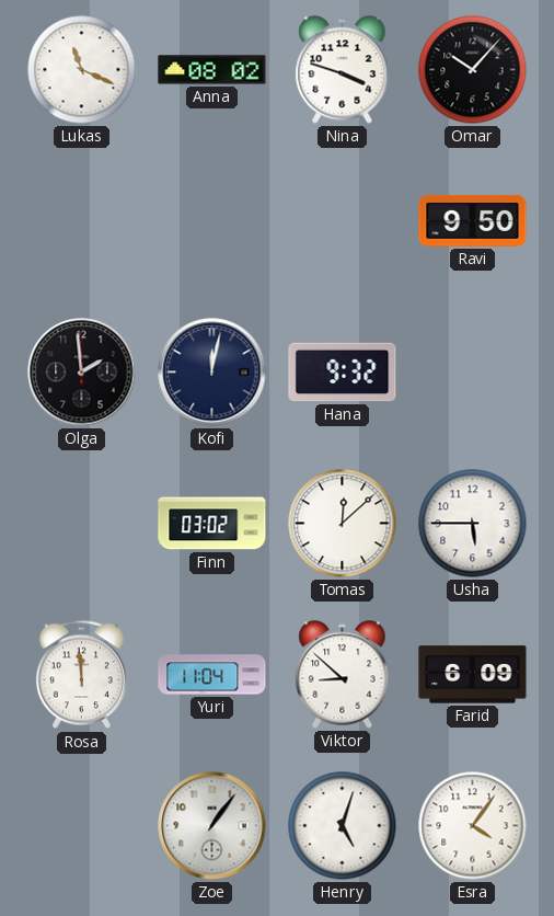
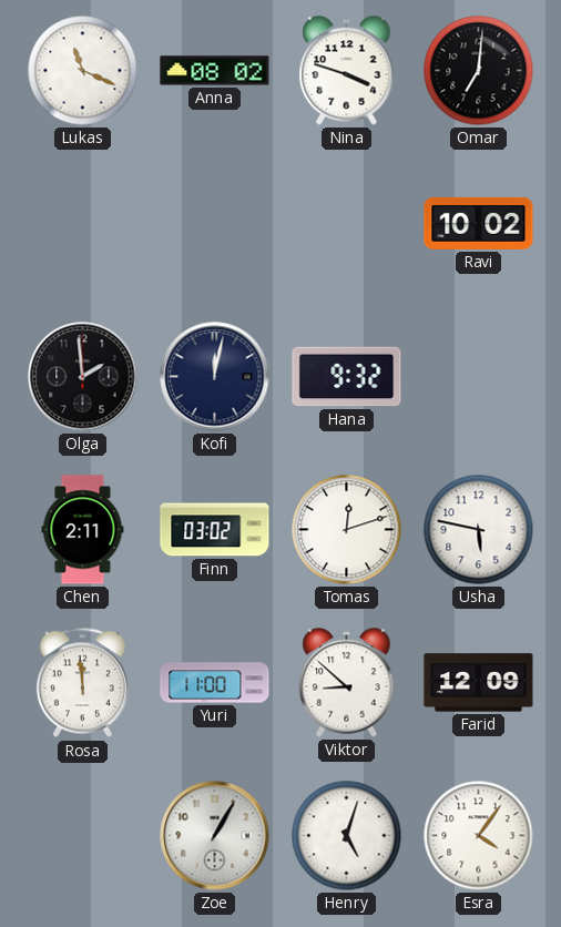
Omar: 10:07 -> 7:01
Ravi: 9:50 -> 10:02
Chen: none -> 2:11
Tomas: 12:08 -> 12:12
Usha: 5:45 -> 5:47
Yuri: 11:04 -> 11:00
Farid: 6:09 -> 12:09
Zoe: 1:06 -> 1:05
